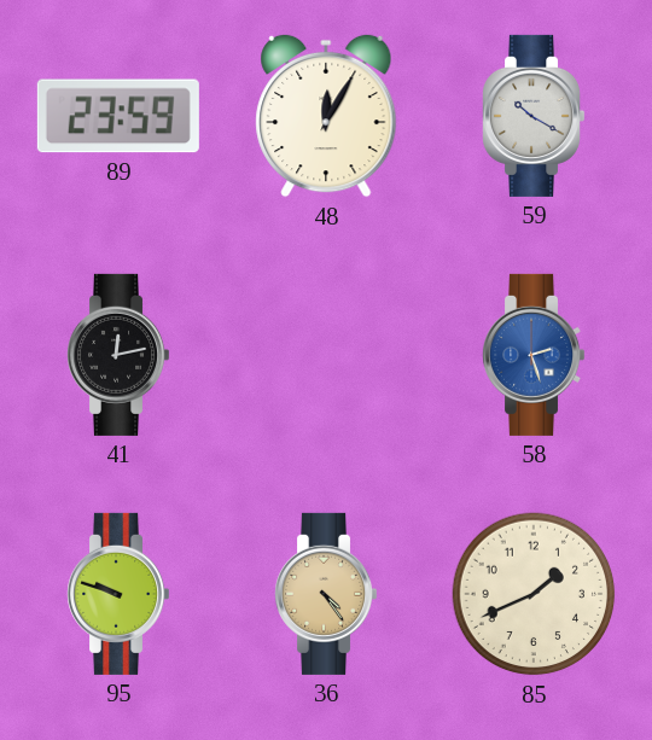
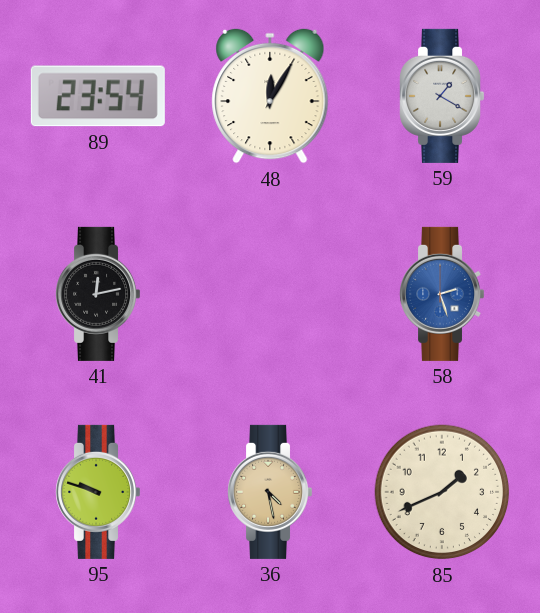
89: 23:59 -> 23:54
59: 10:20 -> 1:20
36: 4:24 -> 4:28
